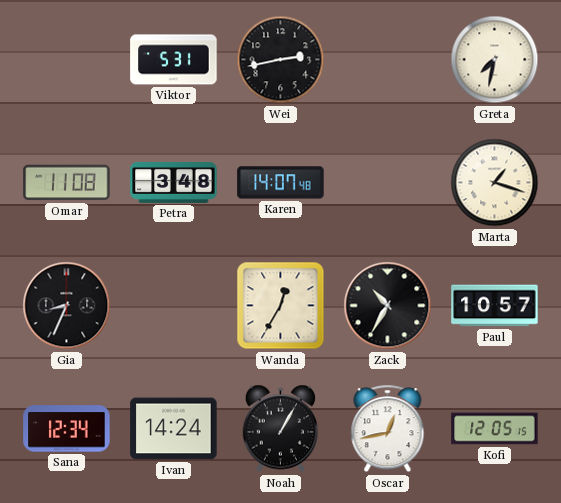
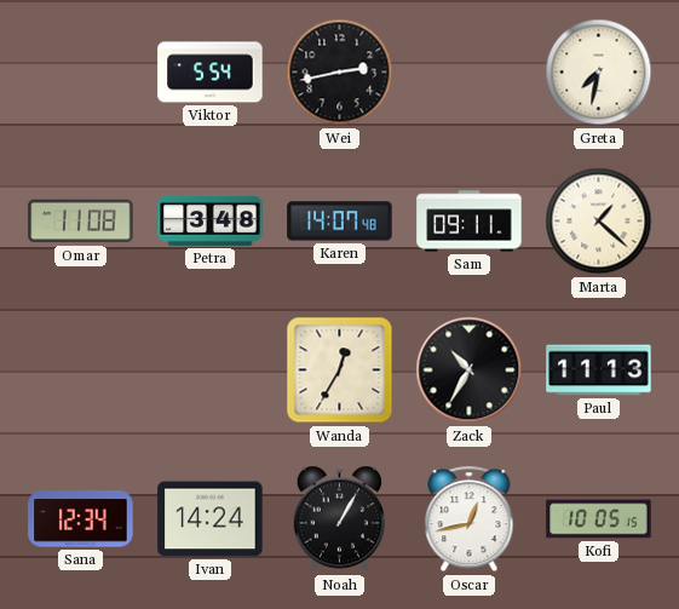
Viktor: 5:31 -> 5:54
Sam: none -> 09:11
Marta: 1:18 -> 1:22
Gia: 8:34 -> none
Paul: 10:57 -> 11:13
Kofi: 12:05 -> 10:05
